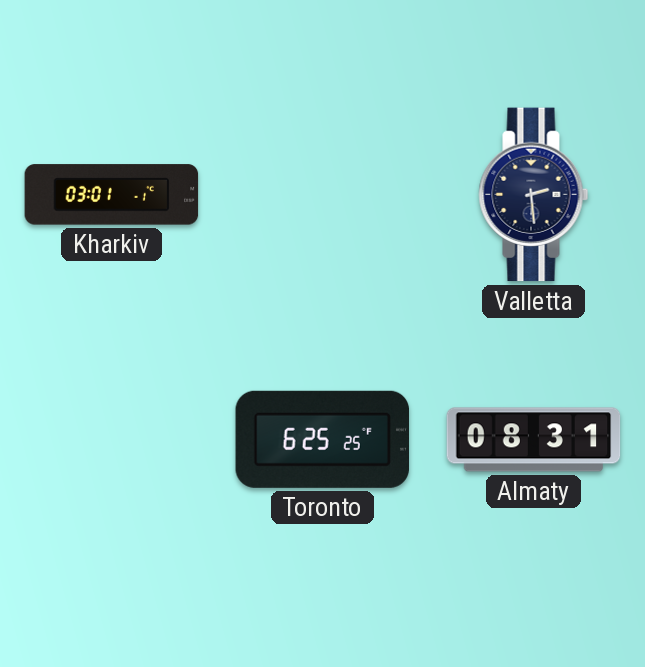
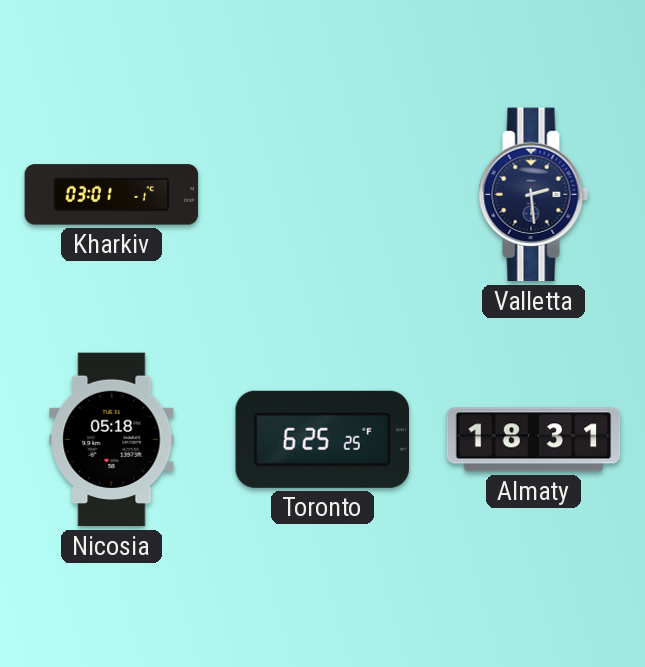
Nicosia: none -> 05:18
Almaty: 08:31 -> 18:31
